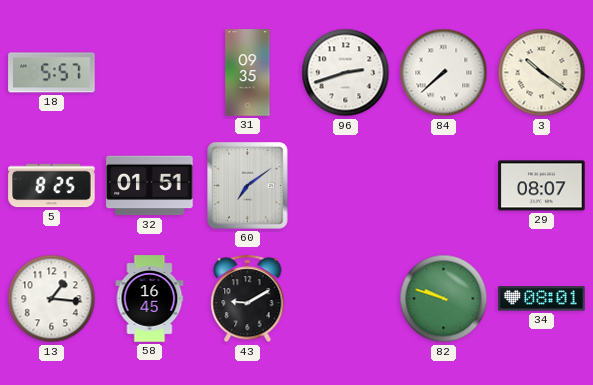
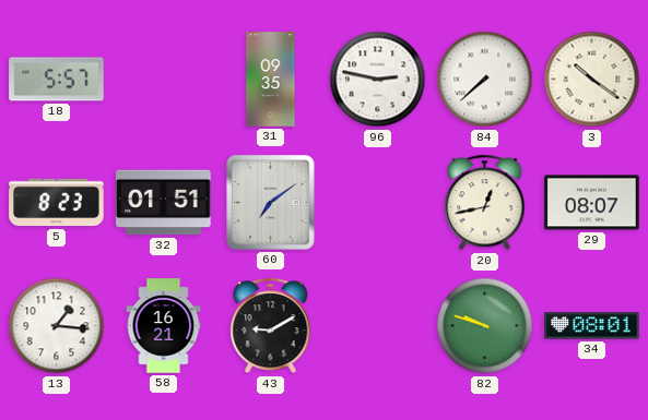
96: 2:42 -> 2:47
5: 8:25 -> 8:23
20: none -> 12:43
58: 16:45 -> 16:21
